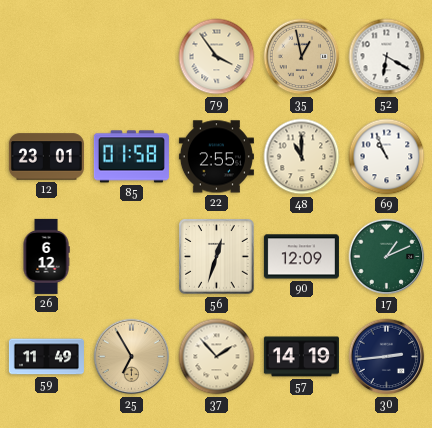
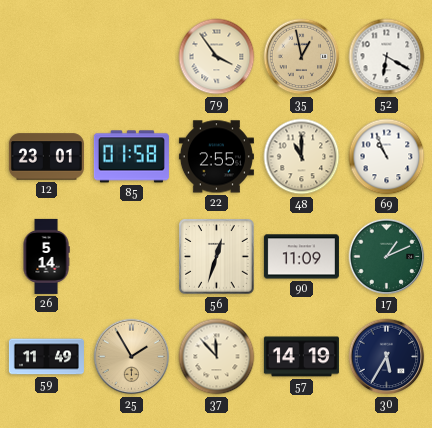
26: 6:12 -> 5:14
90: 12:09 -> 11:09
25: 6:55 -> 1:55
37: 1:53 -> 11:53
30: 2:44 -> 5:35
